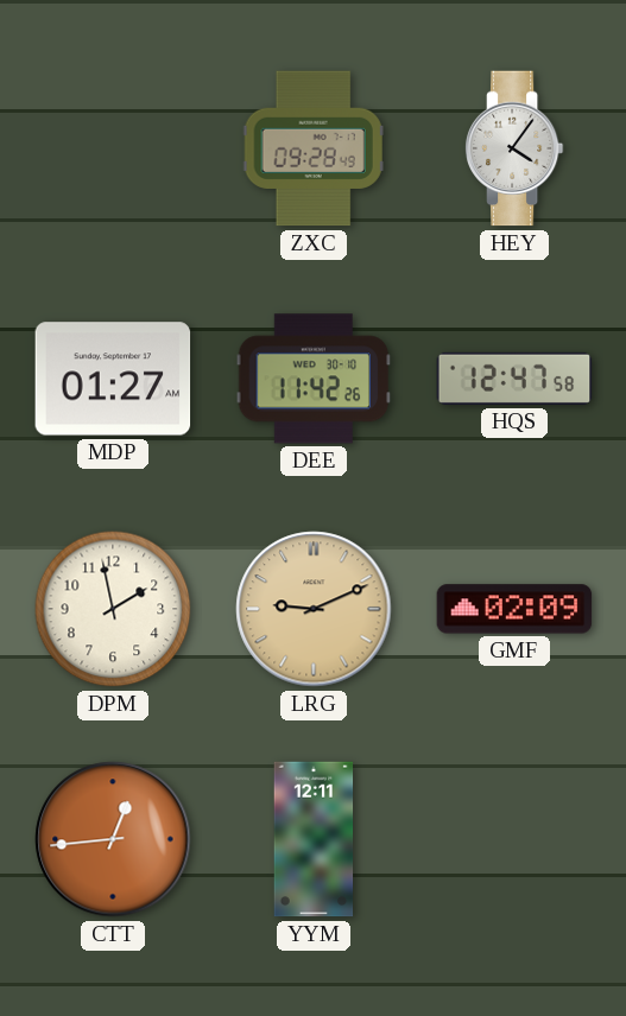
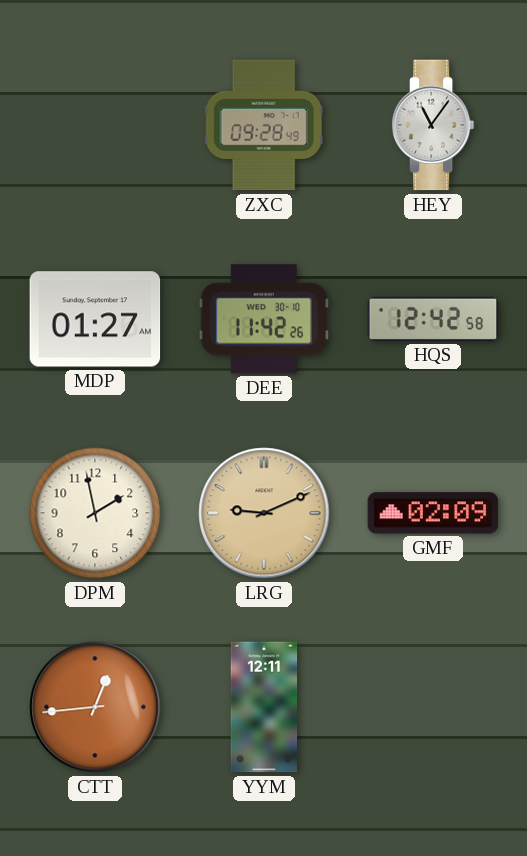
HEY: 4:06 -> 11:06
HQS: 12:47 -> 12:42
